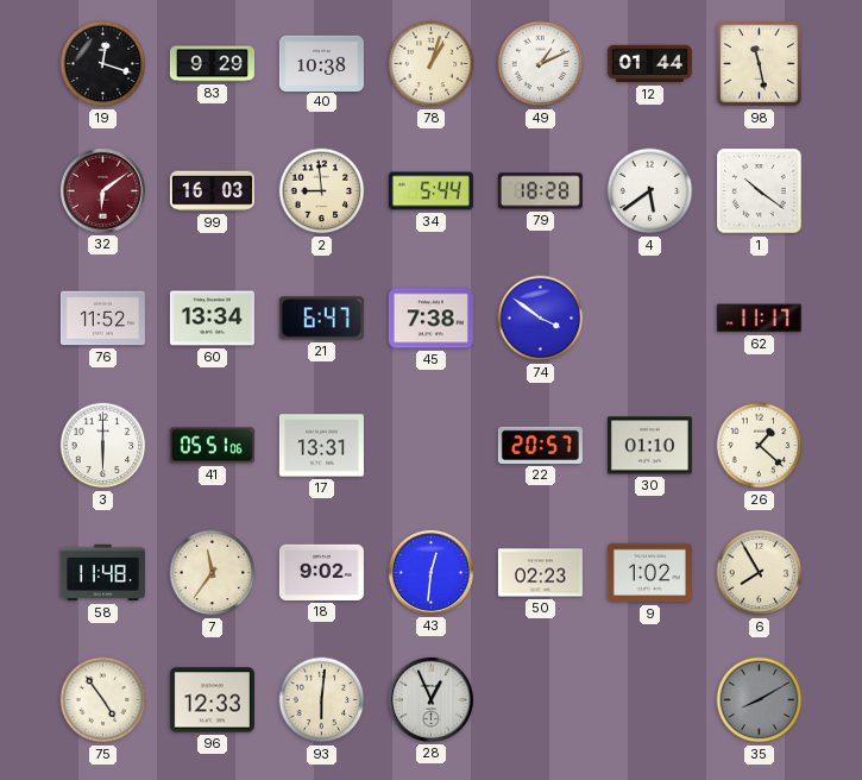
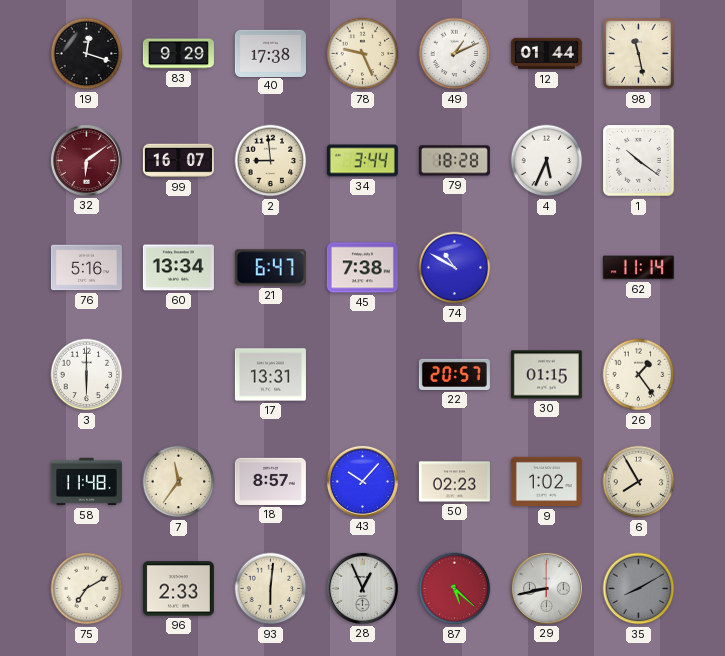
40: 10:38 -> 17:38
78: 1:03 -> 9:26
99: 16:03 -> 16:07
34: 5:44 -> 3:44
4: 5:39 -> 5:34
76: 11:52 -> 5:16
74: 3:51 -> 10:50
62: 11:17 -> 11:14
41: 05:51 -> none
30: 01:10 -> 01:15
26: 1:22 -> 1:24
18: 9:02 -> 8:57
43: 12:31 -> 10:07
75: 4:54 -> 7:10
96: 12:33 -> 2:33
87: none -> 5:22
29: none -> 8:43
